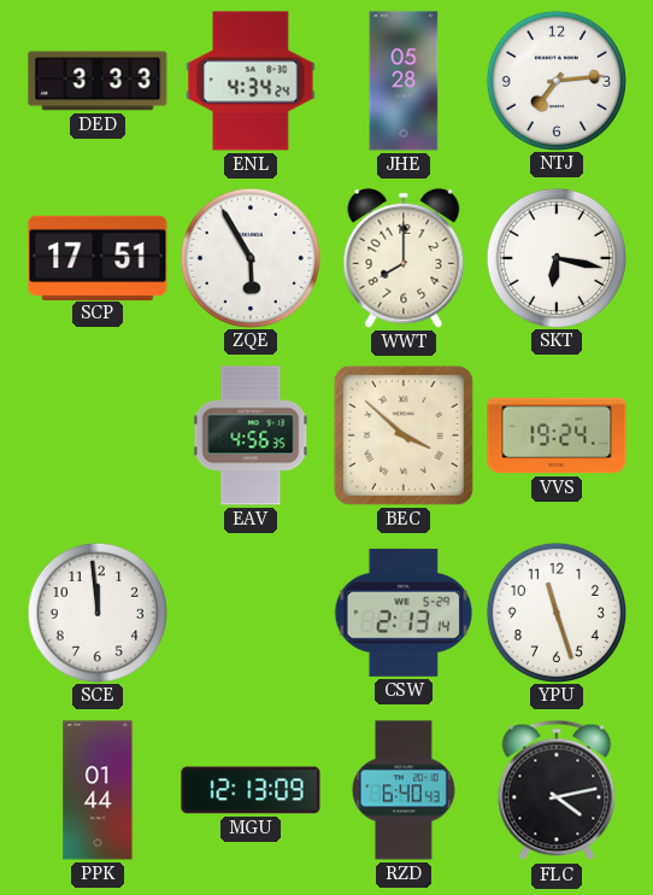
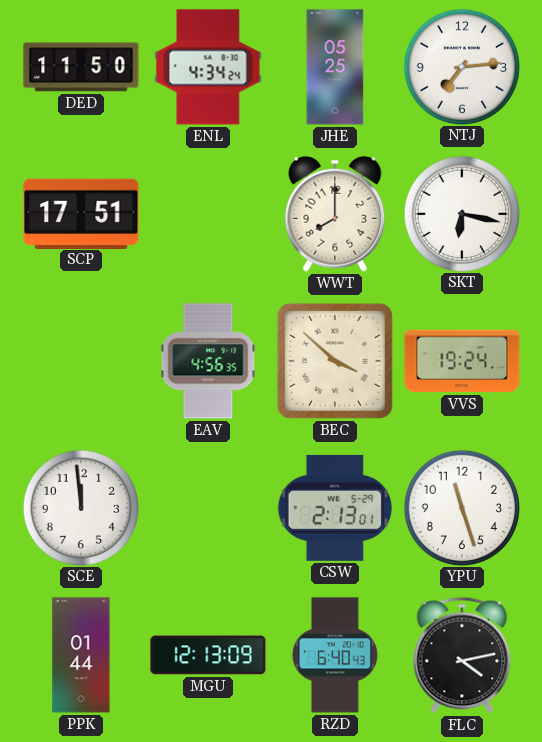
DED: 3:33 -> 11:50
JHE: 05:28 -> 05:25
ZQE: 5:55 -> none
CSW: 2:13:14 -> 2:13:01
